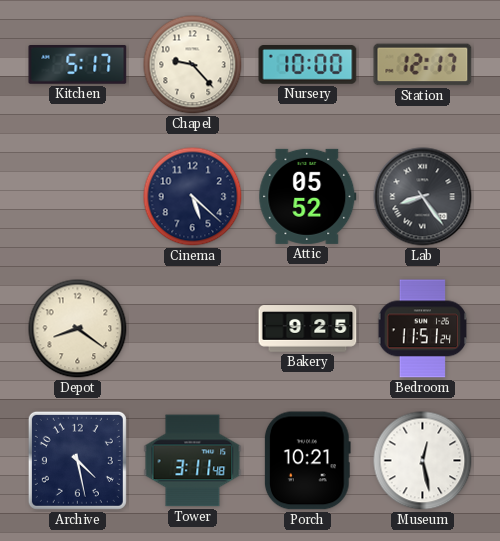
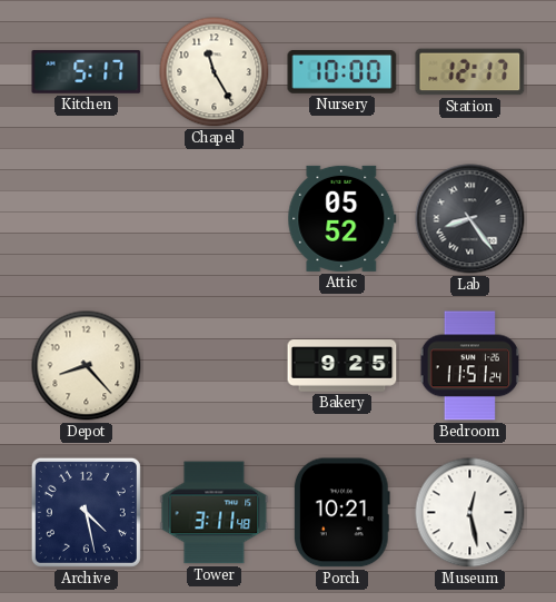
Chapel: 9:23 -> 11:25
Cinema: 5:22 -> none
Depot: 8:21 -> 8:23
